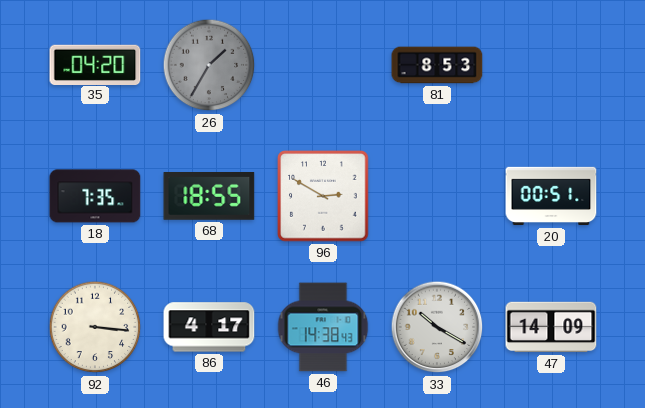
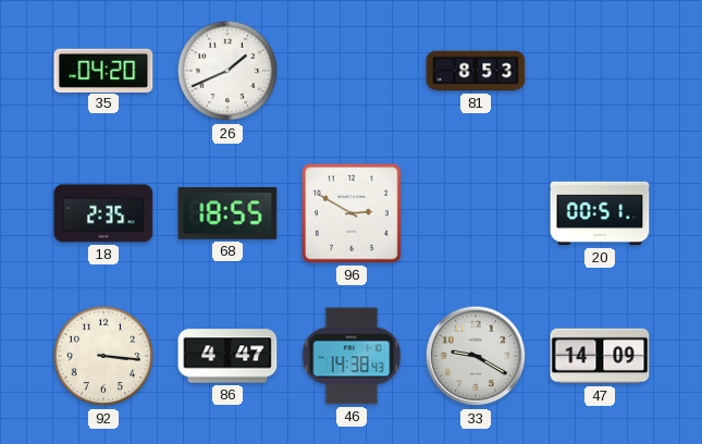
26: 1:35 -> 1:41
26 dial: grey -> white
18: 7:35 -> 2:35
86: 4:17 -> 4:47
33: 10:20 -> 9:20
